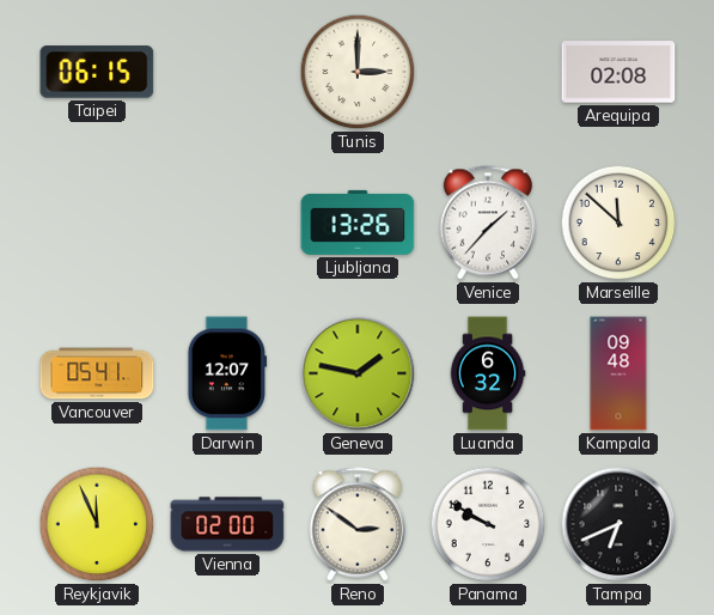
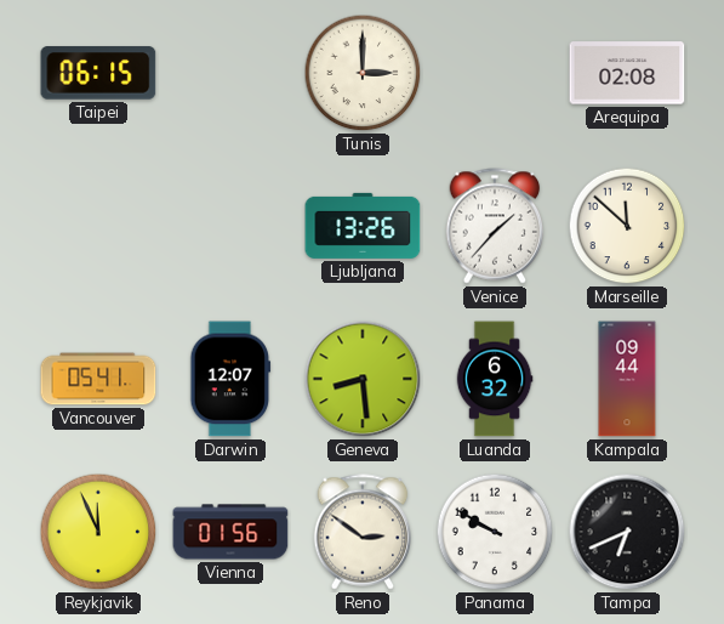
Geneva: 1:47 -> 8:29
Kampala: 09:48 -> 09:44
Vienna: 02:00 -> 01:56
